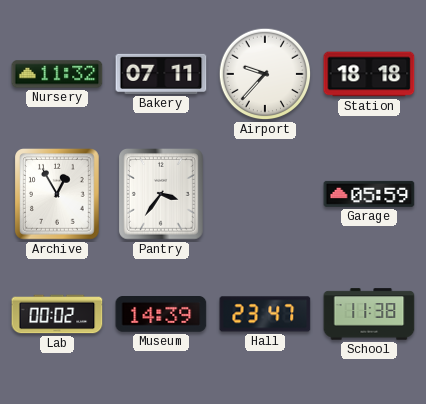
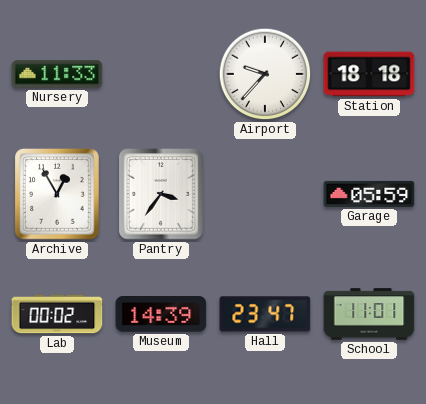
Nursery: 11:32 -> 11:33
Bakery: 07:11 -> none
School: 11:38 -> 11:01
